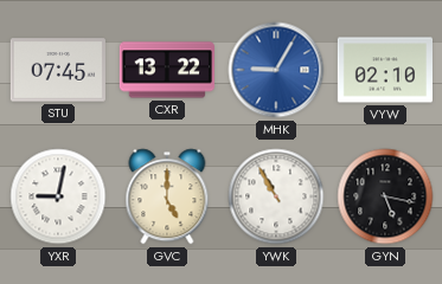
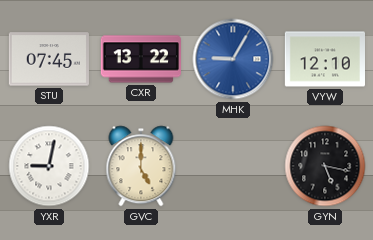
VYW: 02:10 -> 12:10
YWK: 10:55 -> none
